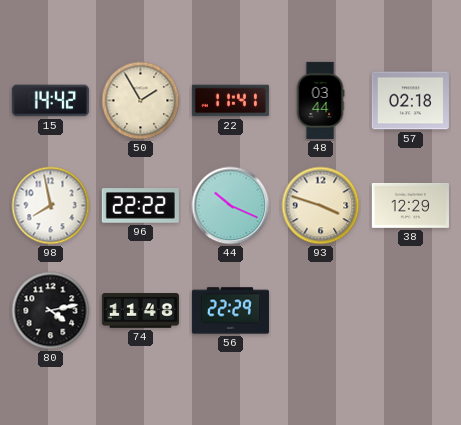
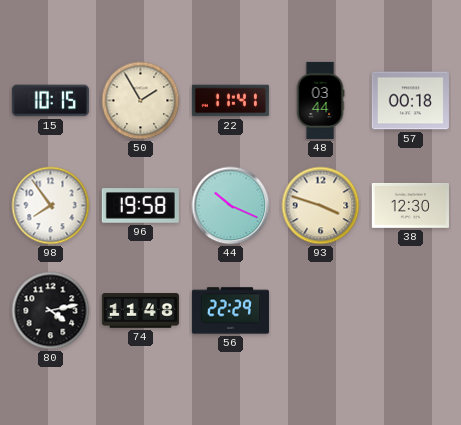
15: 14:42 -> 10:15
57: 02:18 -> 00:18
98: 7:58 -> 7:54
96: 22:22 -> 19:58
38: 12:29 -> 12:30
